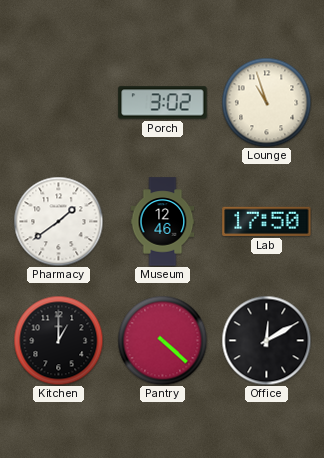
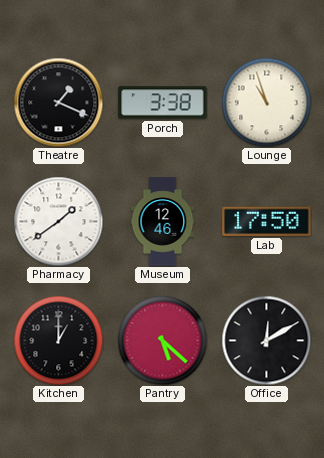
Theatre: none -> 1:19
Porch: 3:02 -> 3:38
Pantry: 4:22 -> 5:22
